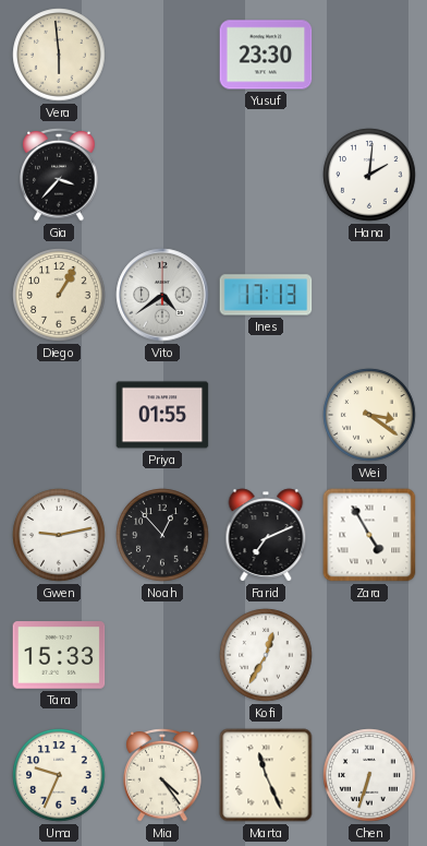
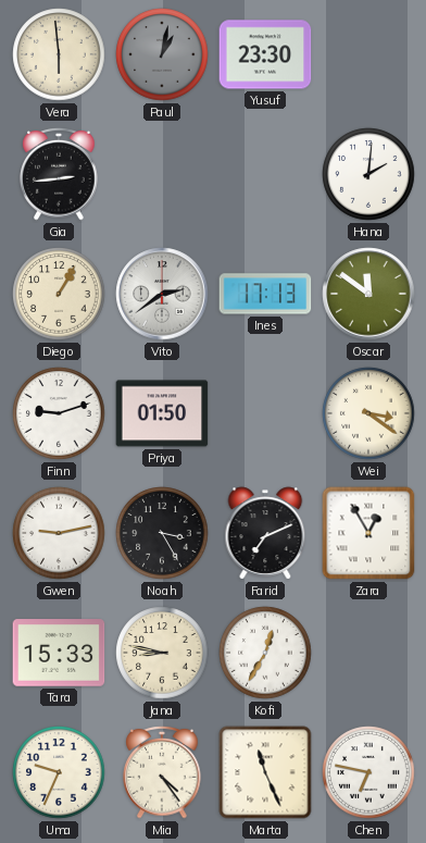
Paul: none -> 1:02
Gia: 3:37 -> 2:44
Vito: 4:39 -> 2:39
Oscar: none -> 11:51
Finn: none -> 9:12
Priya: 01:55 -> 01:50
Noah: 12:53 -> 3:25
Zara: 4:55 -> 12:55
Jana: none -> 8:47
Chen: 6:33 -> 6:47
